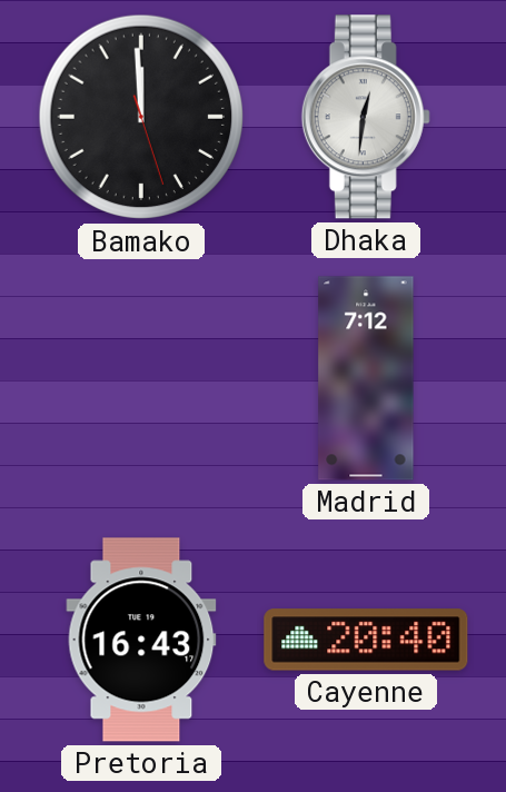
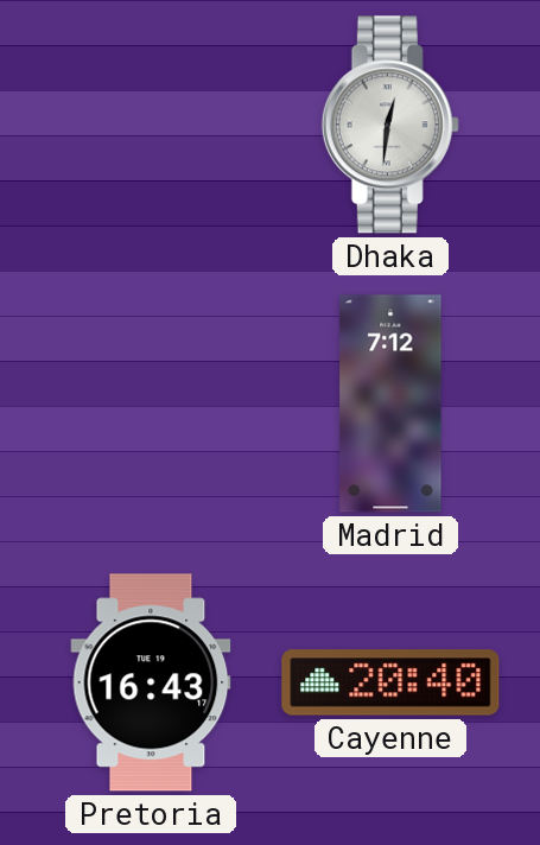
Bamako: 11:59 -> none
